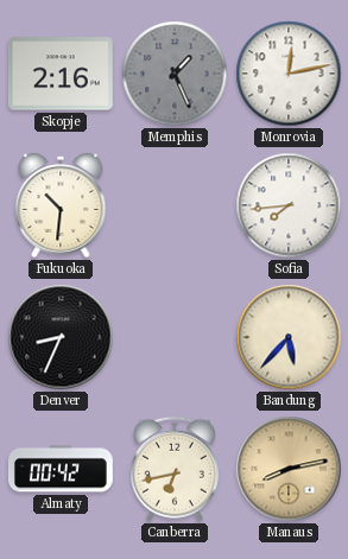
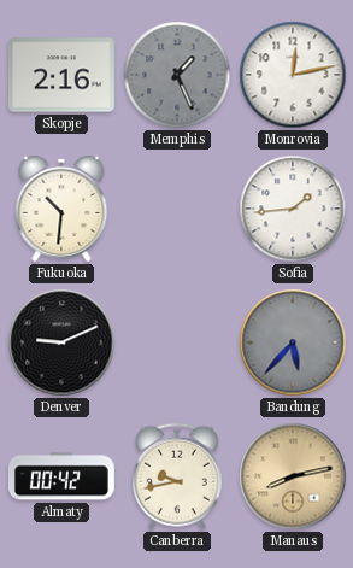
Sofia: 7:44 -> 1:44
Denver: 8:34 -> 9:11
Bandung dial: cream -> grey
Canberra: 6:43 -> 9:43
